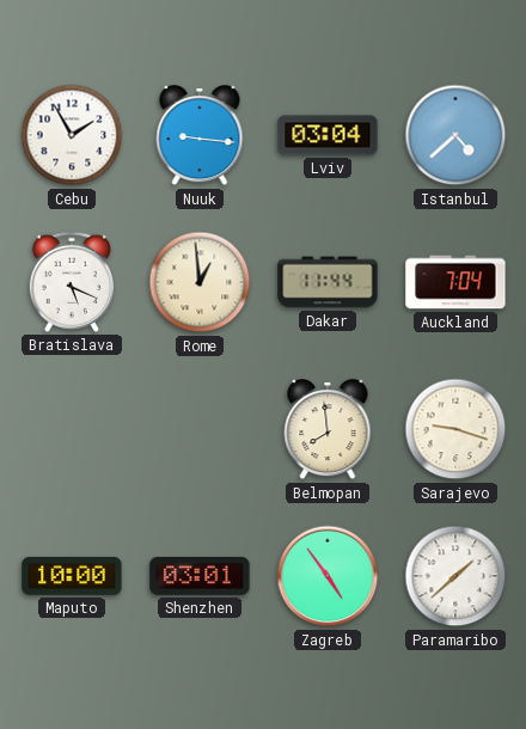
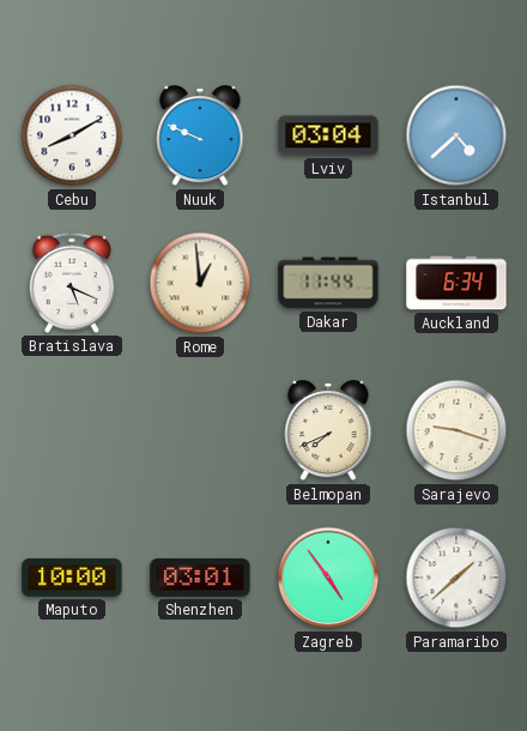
Cebu: 1:55 -> 8:10
Nuuk: 9:16 -> 9:49
Auckland: 7:04 -> 6:34
Belmopan: 7:59 -> 7:41
